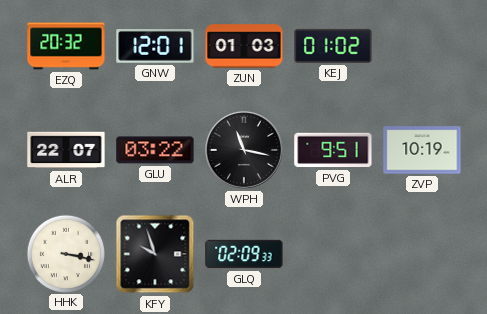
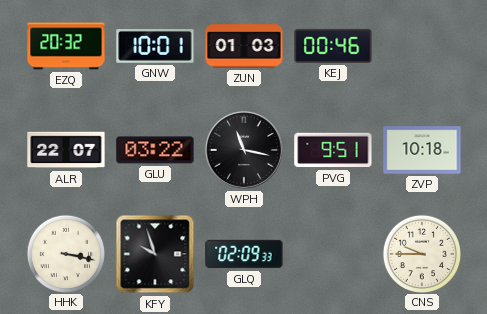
GNW: 12:01 -> 10:01
KEJ: 01:02 -> 00:46
ZVP: 10:19 -> 10:18
CNS: none -> 9:45
